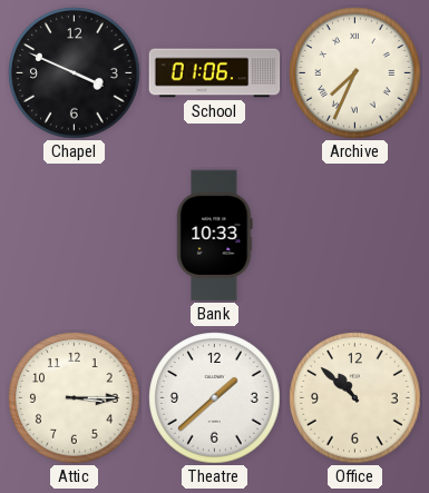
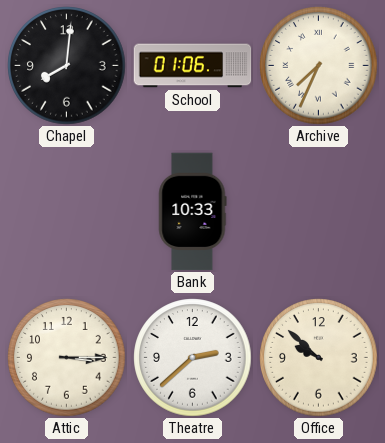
Chapel: 3:49 -> 8:01
Theatre: 1:38 -> 2:38
Office: 10:52 -> 9:52
